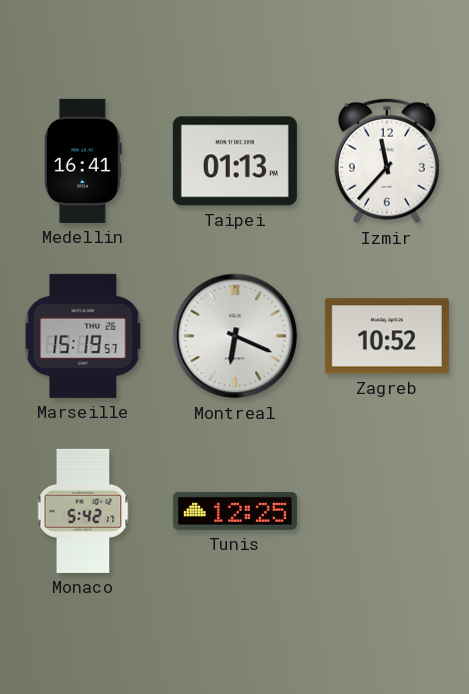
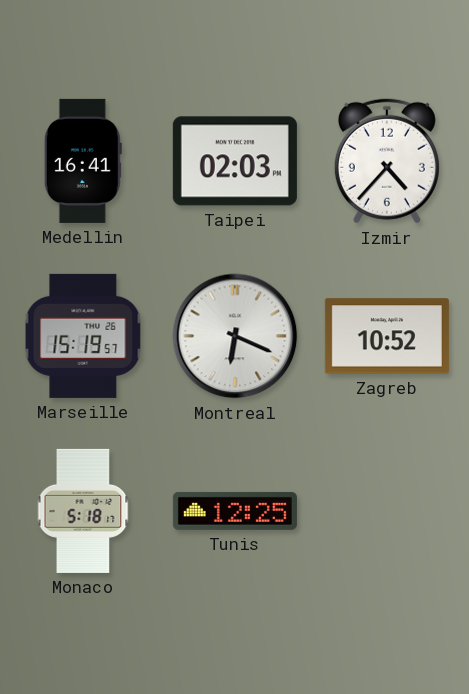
Taipei: 01:13 -> 02:03
Izmir: 11:37 -> 4:37
Monaco: 5:42 -> 5:18
